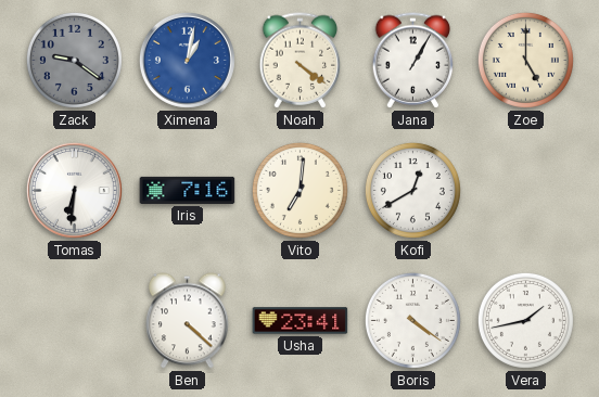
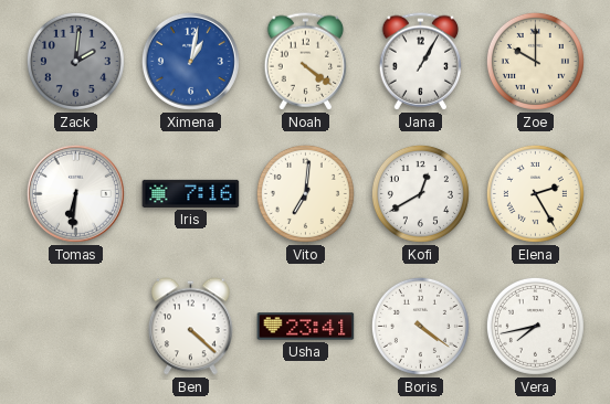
Zack: 9:21 -> 2:01
Zoe: 5:00 -> 10:00
Elena: none -> 2:25
Vera: 1:43 -> 7:43
